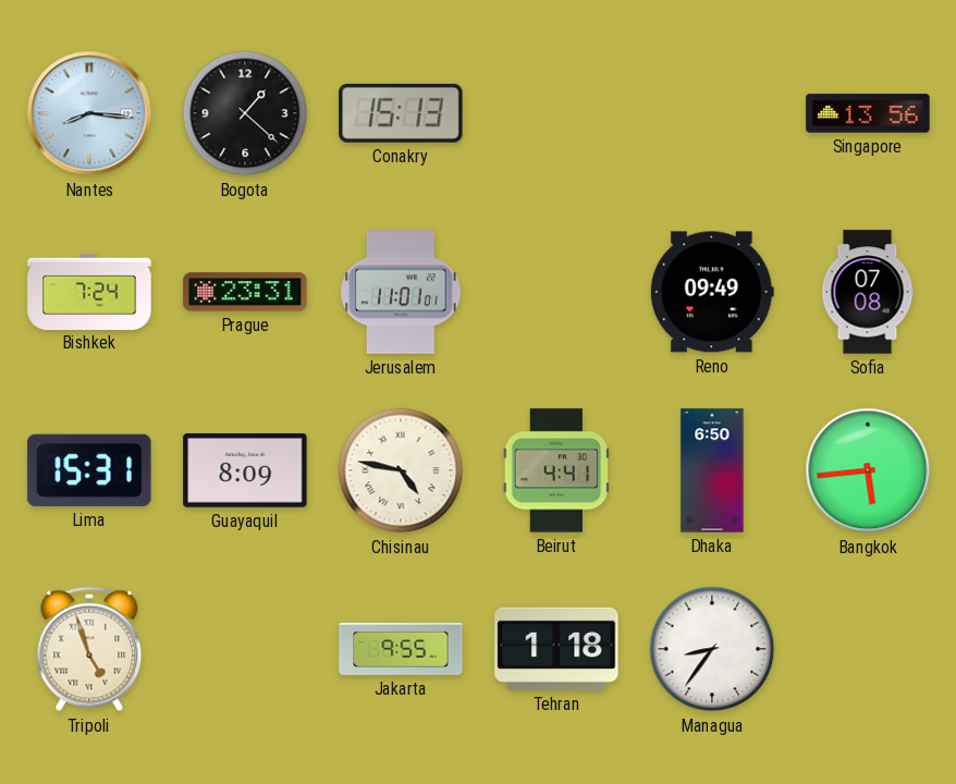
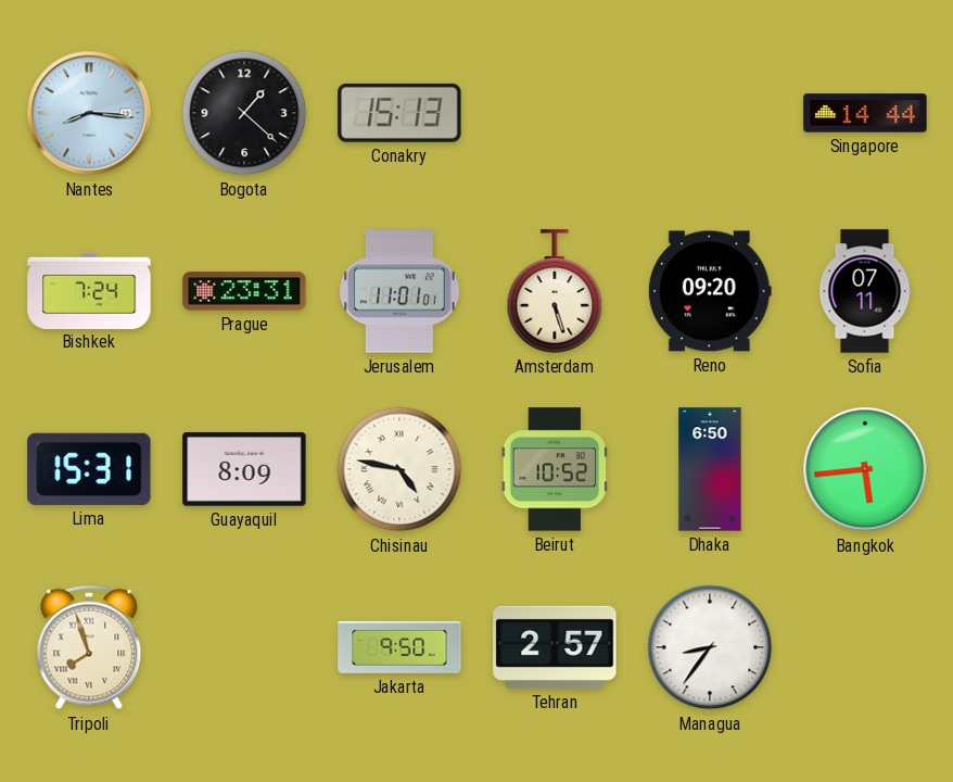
Singapore: 13:56 -> 14:44
Amsterdam: none -> 5:27
Reno: 09:49 -> 09:20
Sofia: 07:08 -> 07:11
Beirut: 4:41 -> 10:52
Tripoli: 4:57 -> 7:57
Jakarta: 9:55 -> 9:50
Tehran: 1:18 -> 2:57
